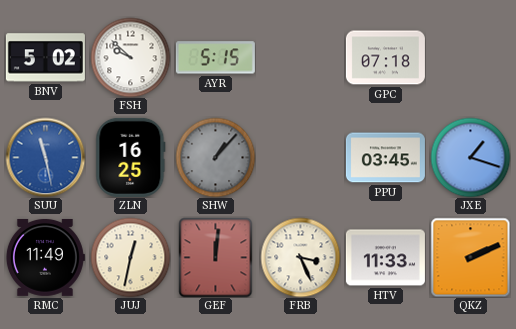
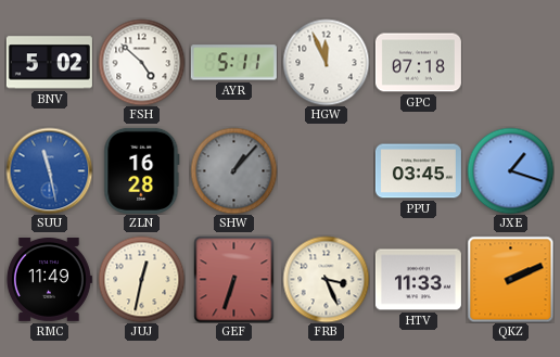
FSH: 9:52 -> 4:52
AYR: 5:15 -> 5:11
HGW: none -> 11:56
ZLN: 16:25 -> 16:28
GEF: 12:01 -> 6:33
